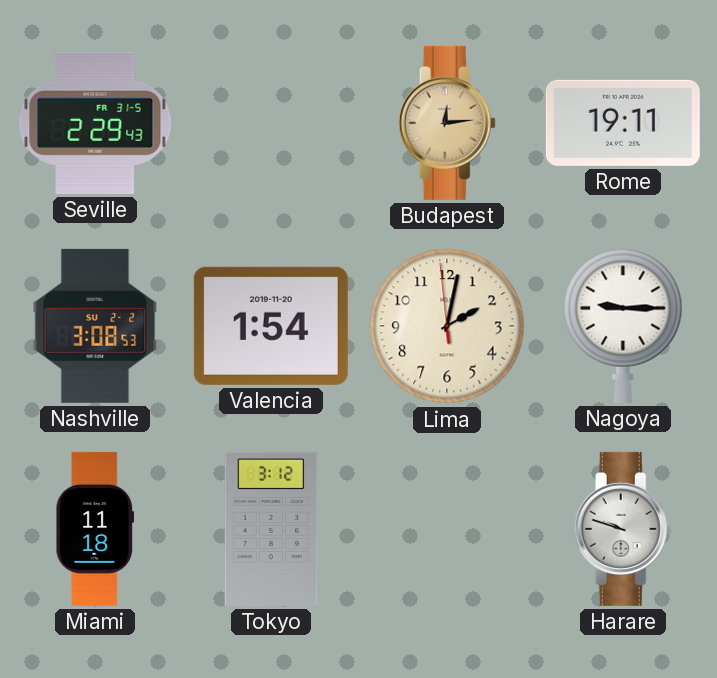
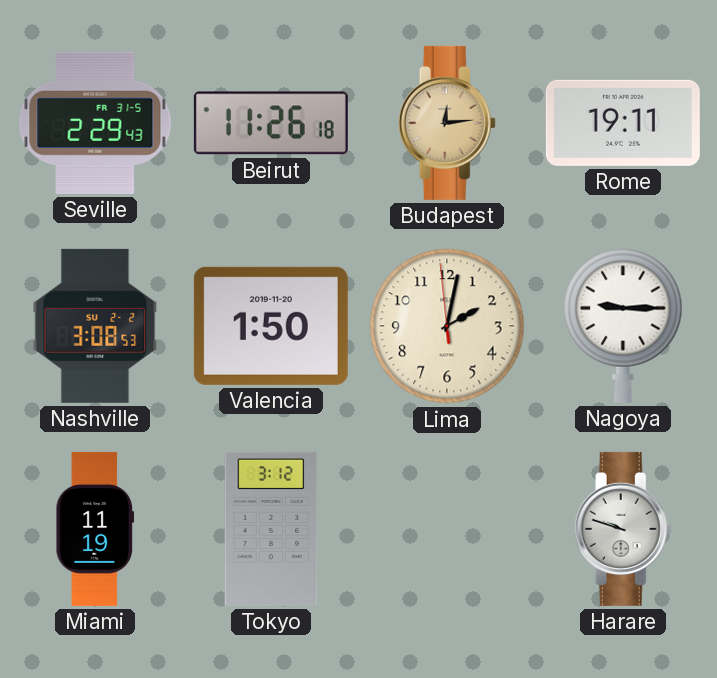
Beirut: none -> 11:26
Valencia: 1:54 -> 1:50
Miami: 11:18 -> 11:19
